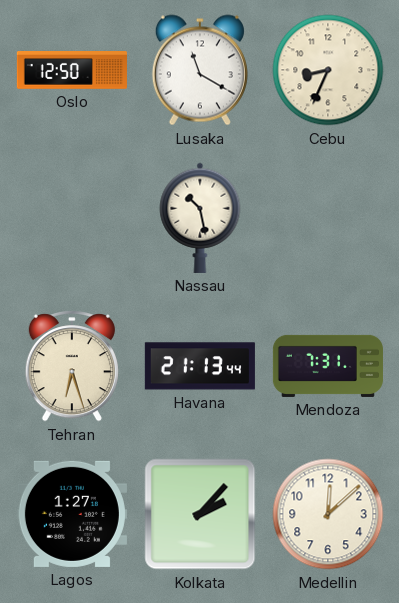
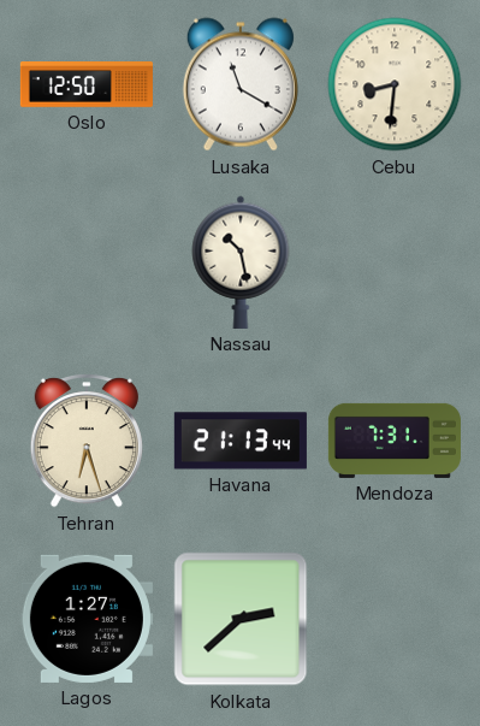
Cebu: 8:34 -> 8:31
Kolkata: 2:07 -> 2:38
Medellin: 12:08 -> none
